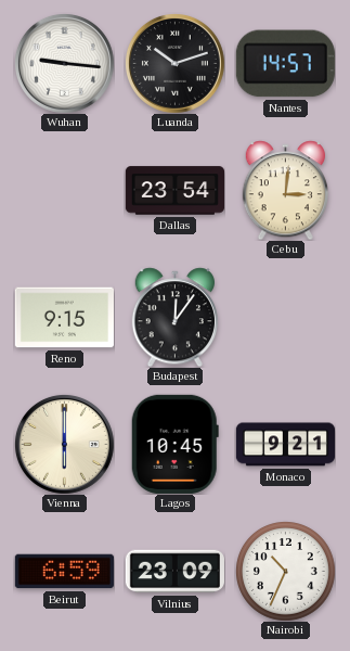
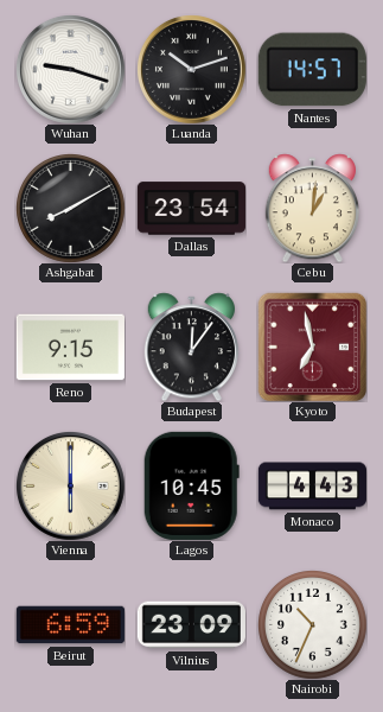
Wuhan: 9:16 -> 9:18
Ashgabat: none -> 8:10
Cebu: 3:01 -> 1:01
Kyoto: none -> 6:58
Monaco: 9:21 -> 4:43
